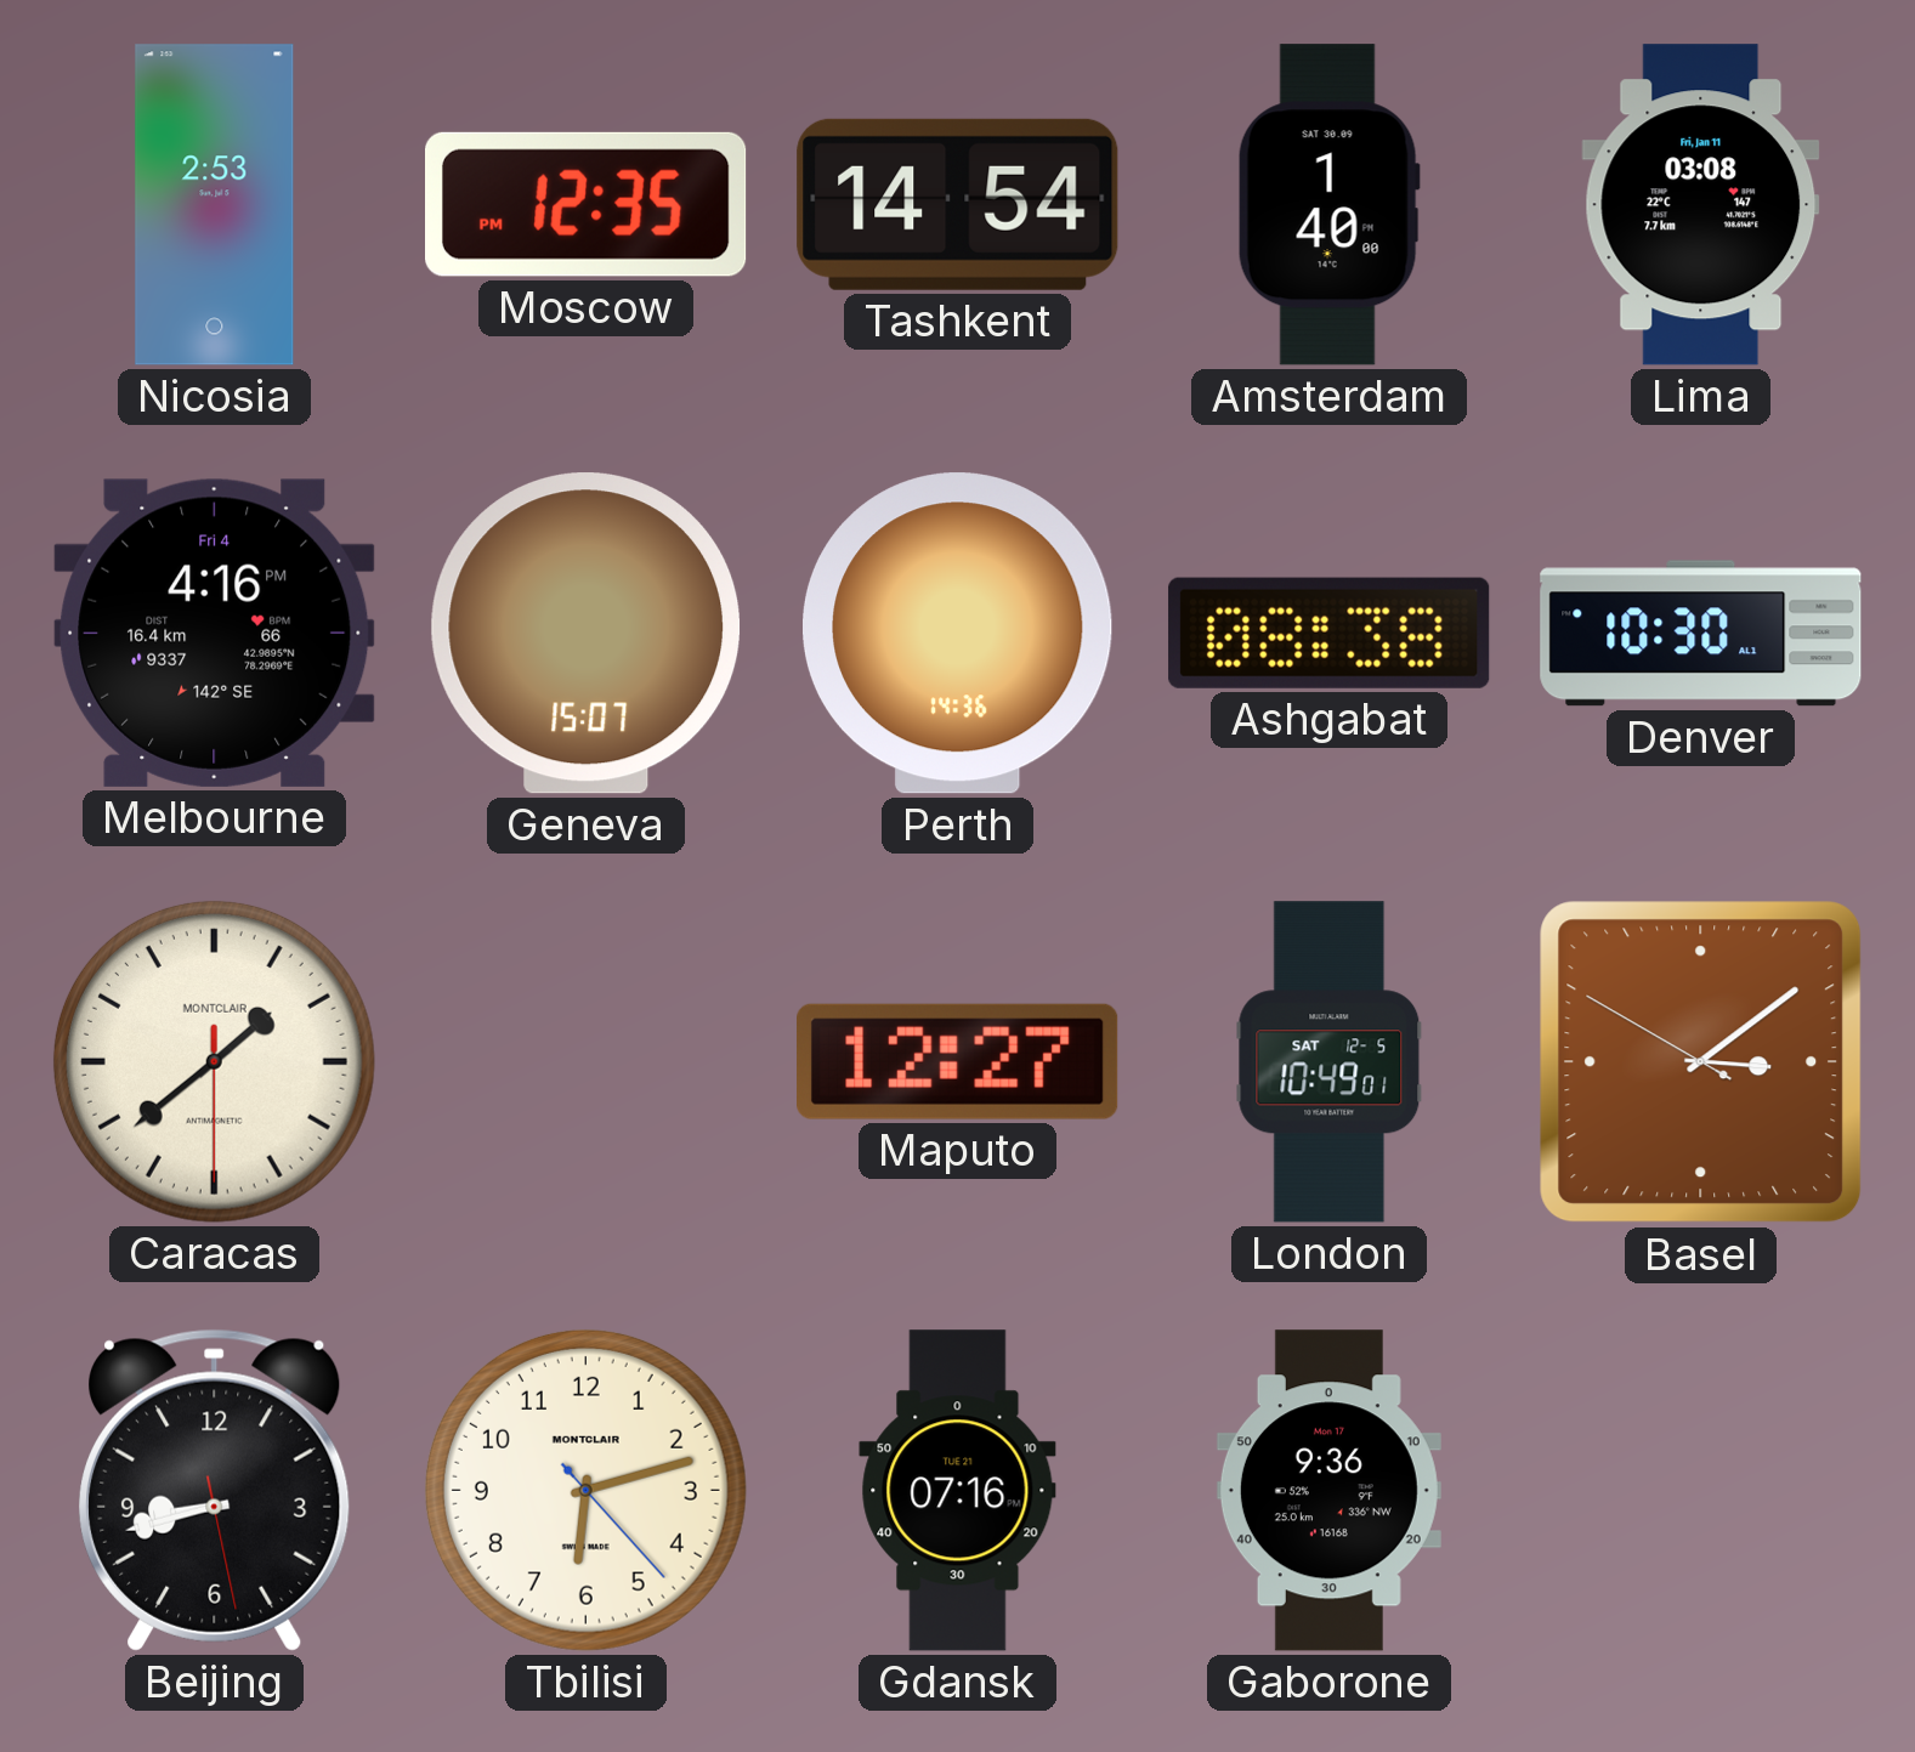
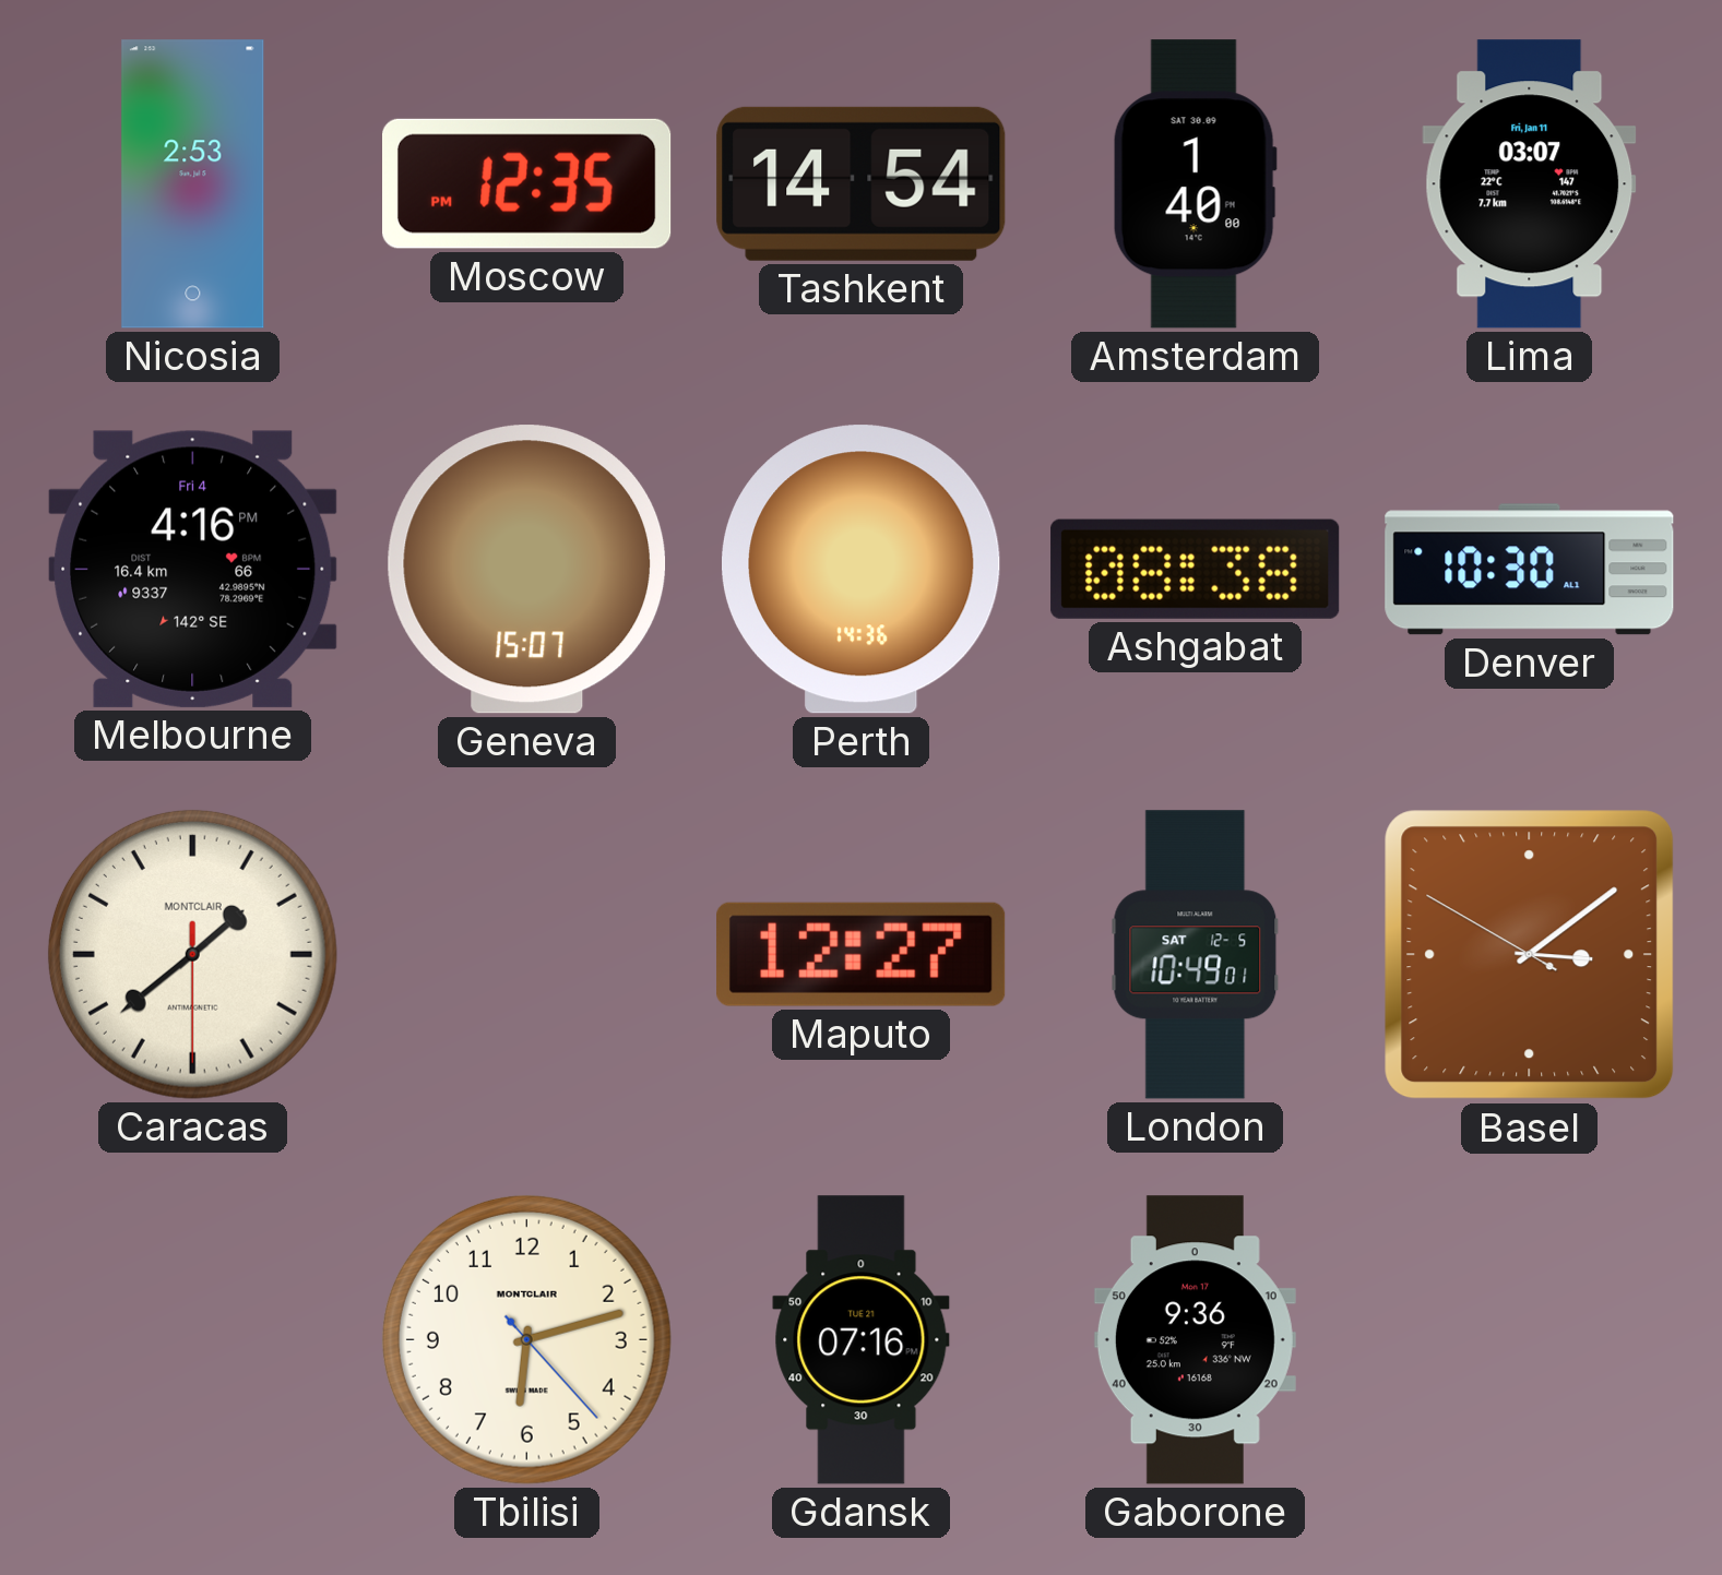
Lima: 03:08 -> 03:07
Beijing: 8:42 -> none
